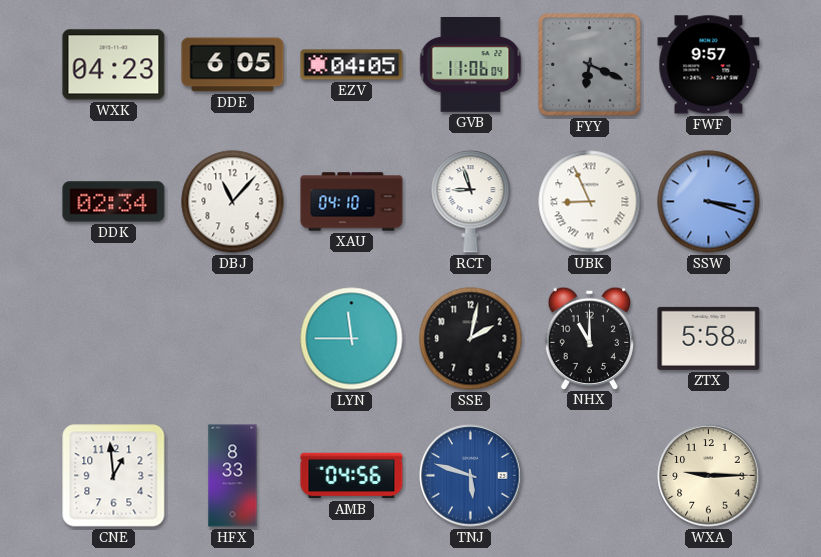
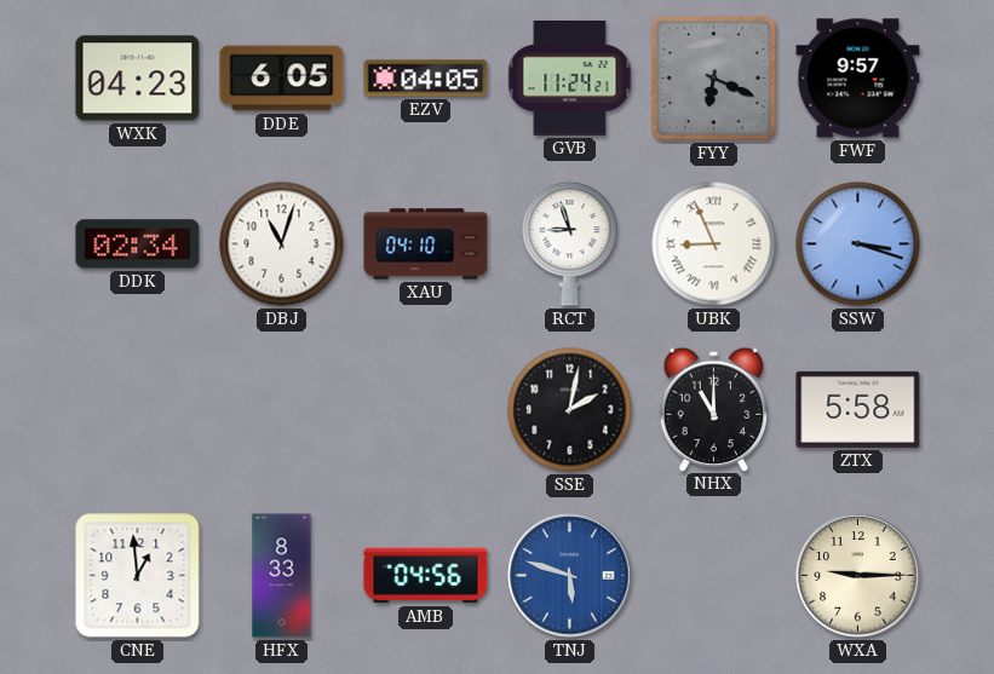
GVB: 11:06 -> 11:24
DBJ: 11:07 -> 11:03
LYN: 11:45 -> none
